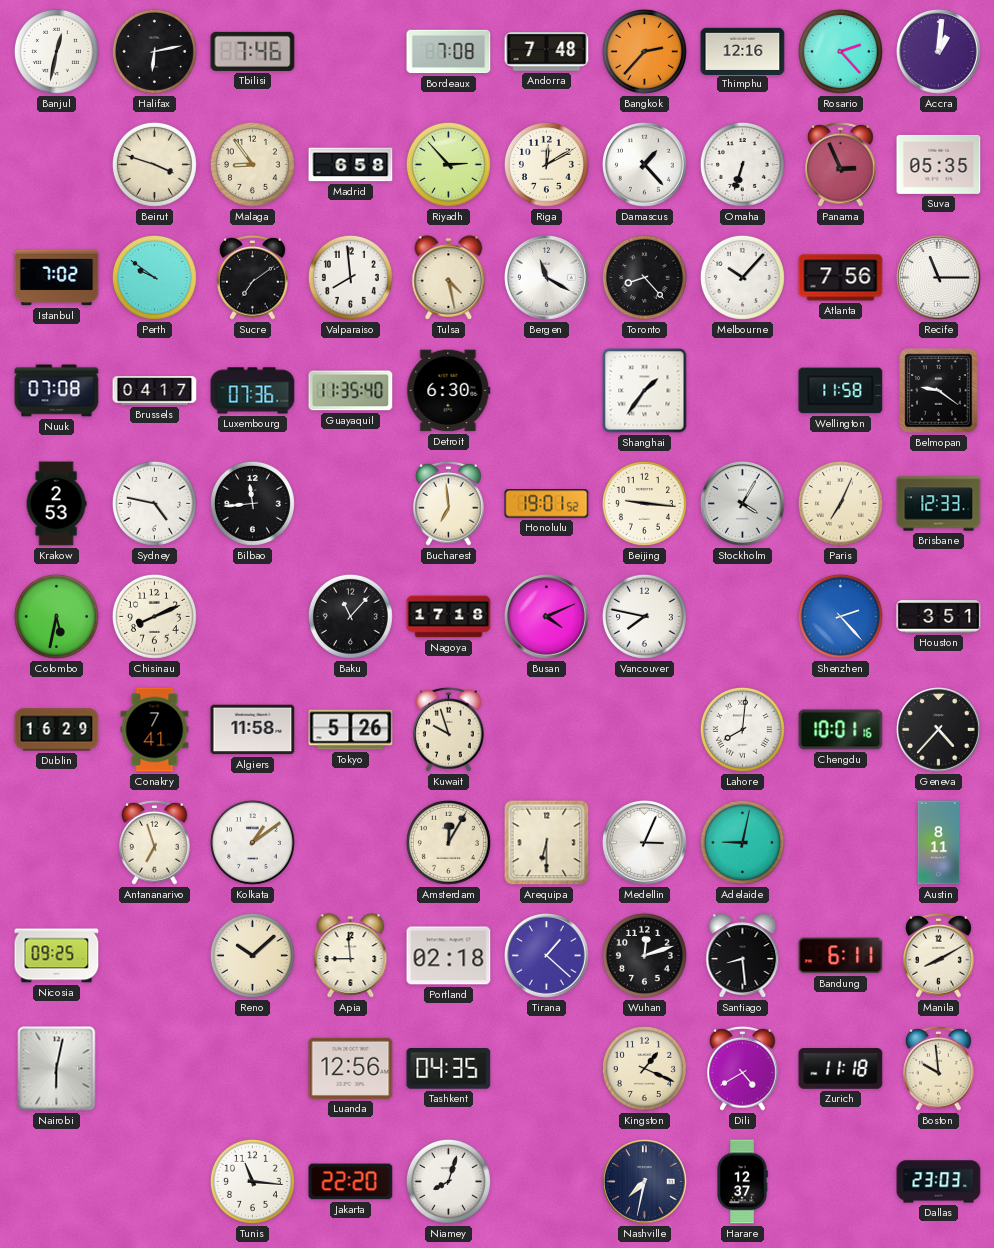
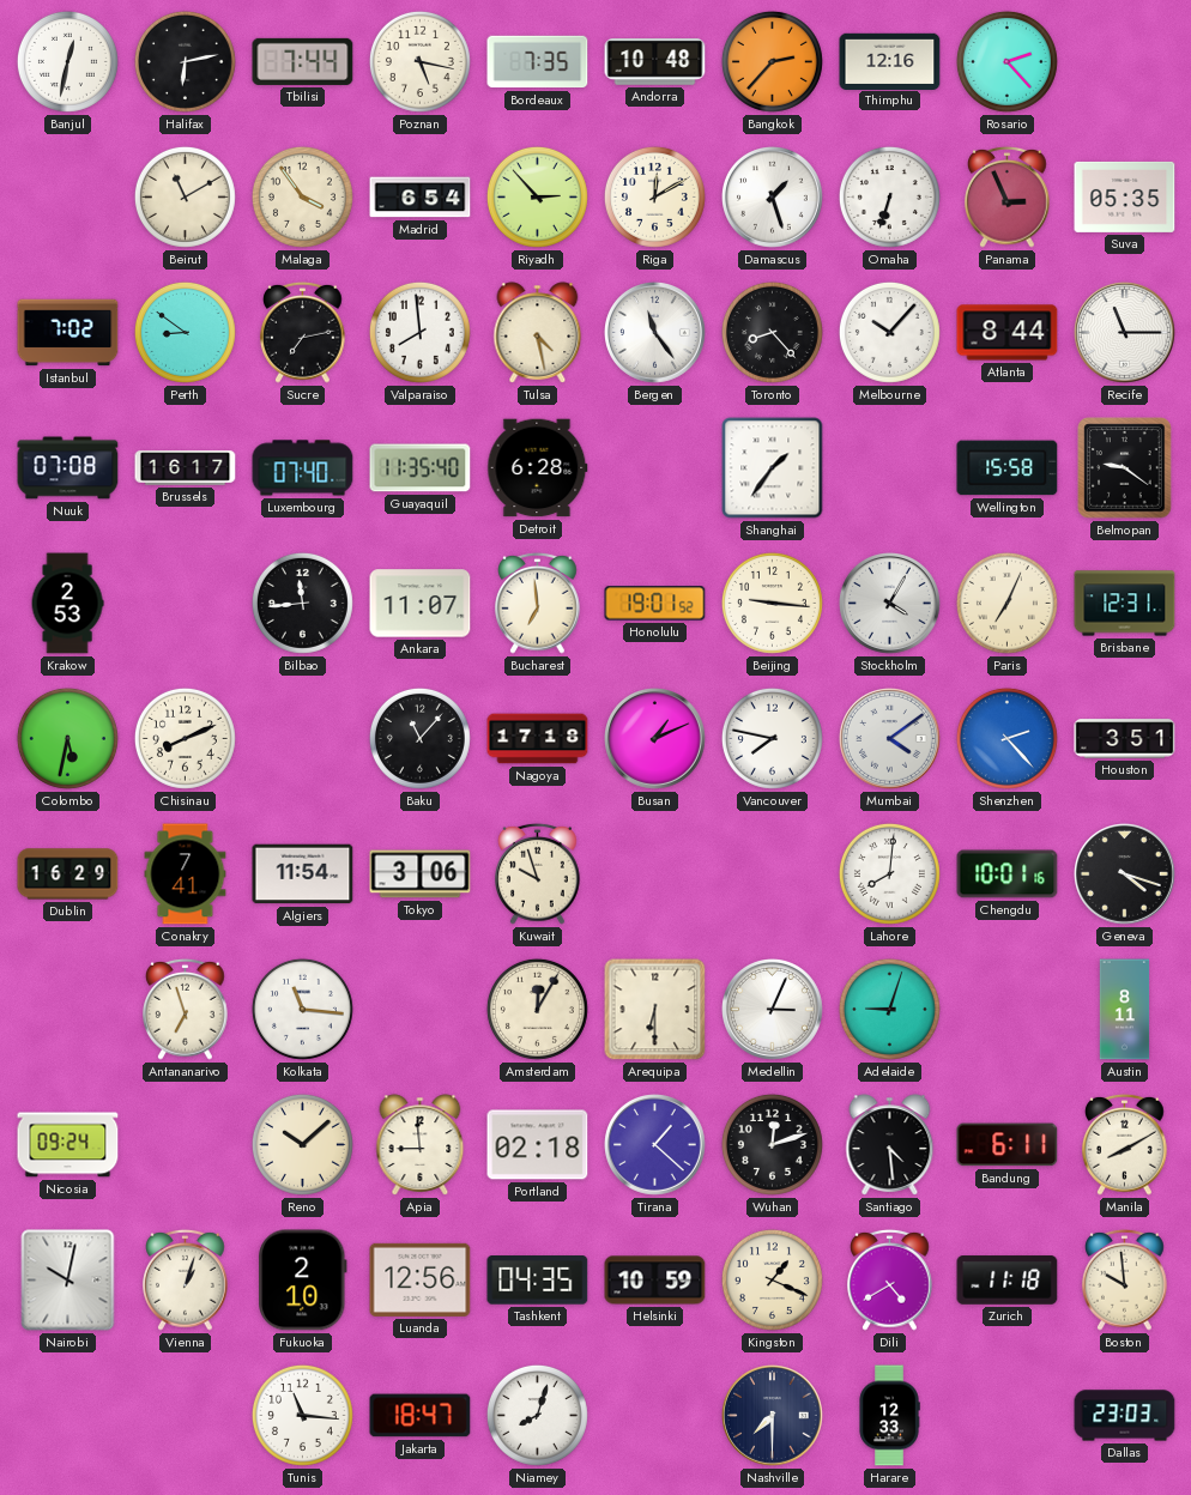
Tbilisi: 7:46 -> 7:44
Poznan: none -> 5:17
Bordeaux: 7:08 -> 7:35
Andorra: 7:48 -> 10:48
Accra: 1:01 -> none
Beirut: 3:48 -> 11:10
Malaga: 8:54 -> 3:54
Madrid: 6:58 -> 6:54
Damascus: 1:23 -> 1:27
Perth: 9:51 -> 8:51
Sucre: 7:09 -> 7:13
Bergen: 11:20 -> 11:24
Atlanta: 7:56 -> 8:44
Brussels: 04:17 -> 16:17
Luxembourg: 07:36 -> 07:40
Detroit: 6:30 -> 6:28
Wellington: 11:58 -> 15:58
Sydney: 4:47 -> none
Ankara: none -> 11:07
Brisbane: 12:33 -> 12:31
Busan: 4:11 -> 1:11
Mumbai: none -> 4:09
Algiers: 11:58 -> 11:54
Tokyo: 5:26 -> 3:06
Geneva: 4:37 -> 4:18
Kolkata: 1:09 -> 11:16
Adelaide: 9:02 -> 9:03
Nicosia: 09:25 -> 09:24
Santiago: 8:29 -> 4:29
Nairobi: 6:02 -> 10:02
Vienna: none -> 1:03
Fukuoka: none -> 2:10
Helsinki: none -> 10:59
Jakarta: 22:20 -> 18:47
Nashville: 7:32 -> 7:30
Harare: 12:37 -> 12:33
